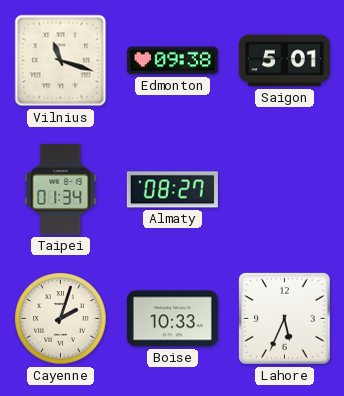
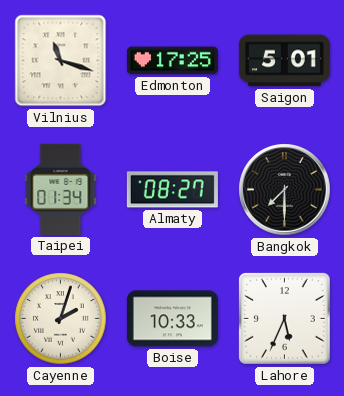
Edmonton: 09:38 -> 17:25
Bangkok: none -> 7:30
